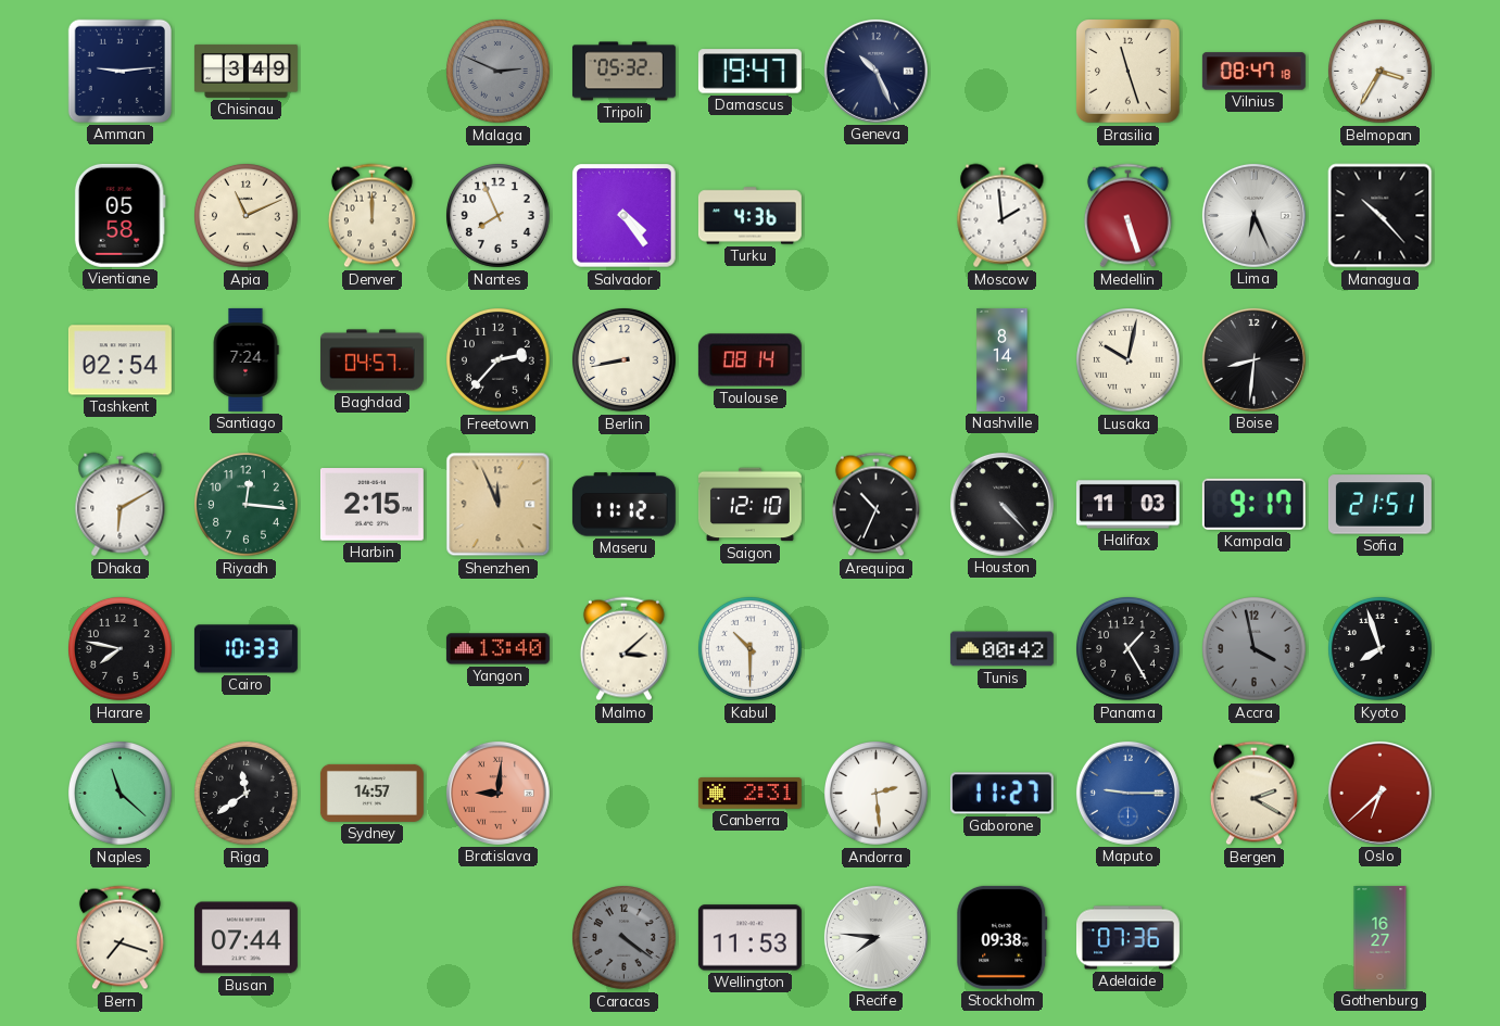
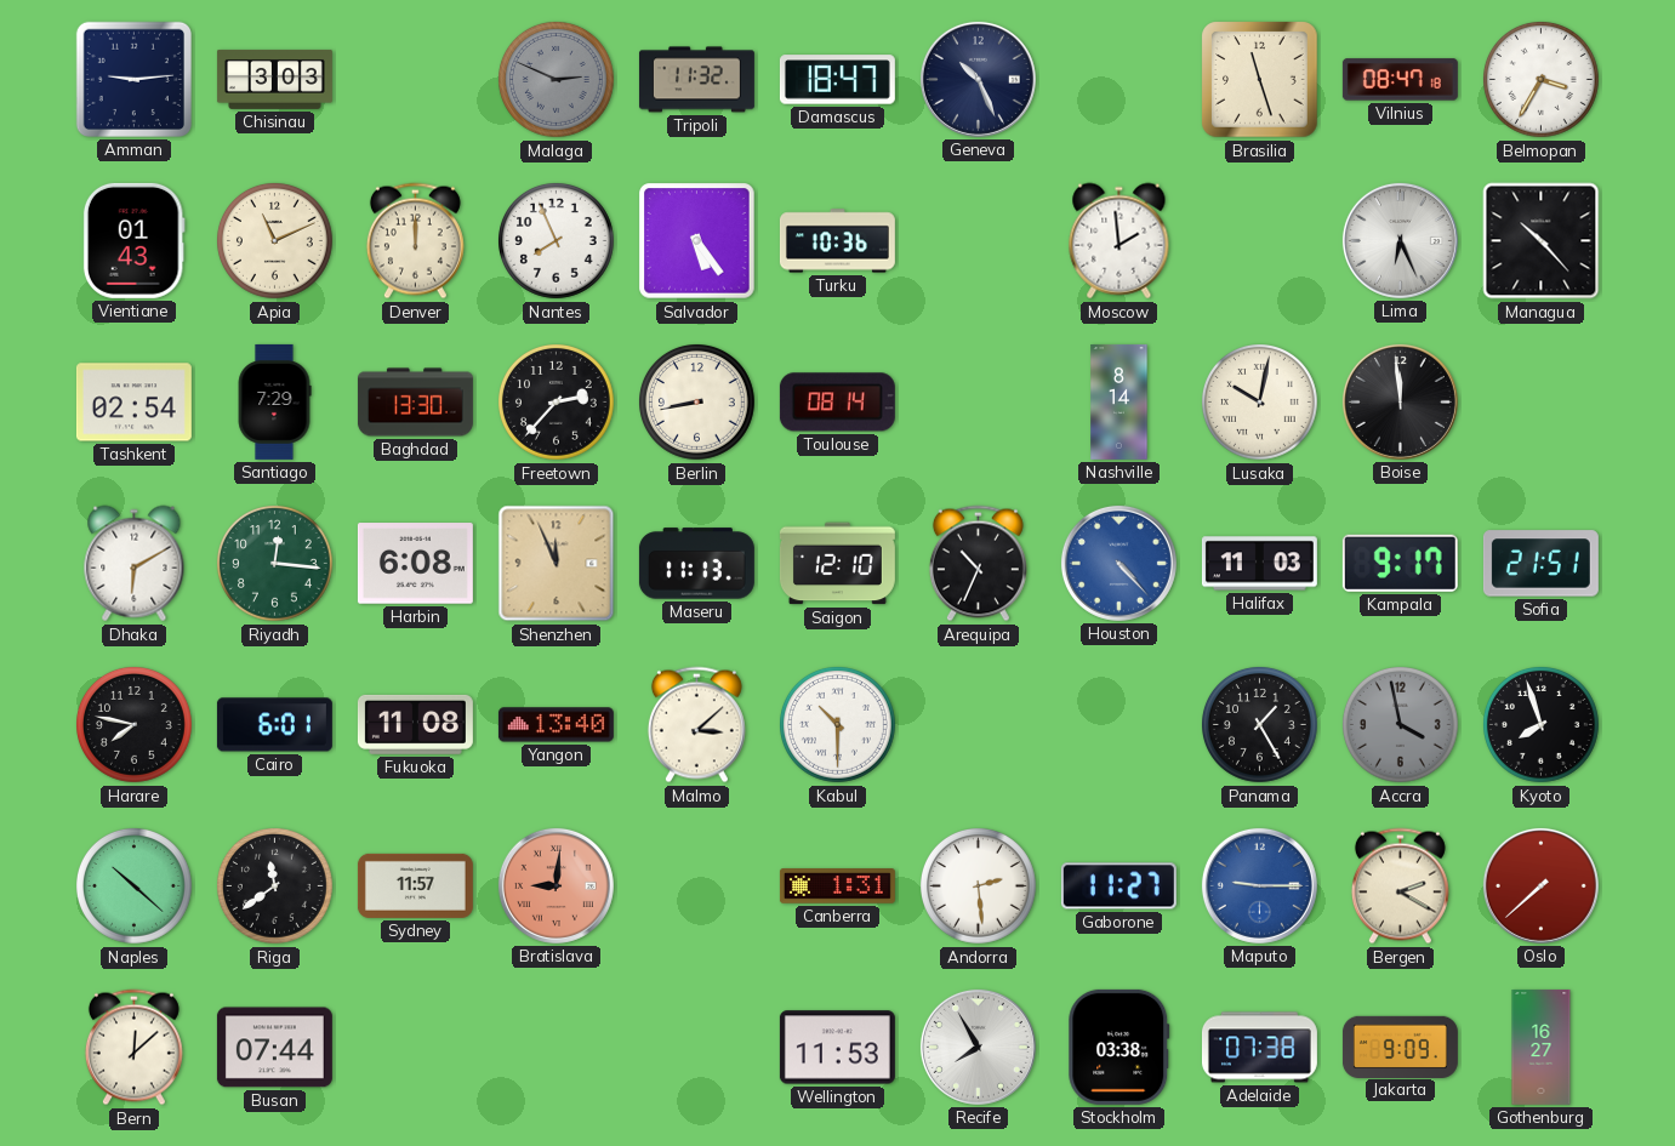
Chisinau: 3:49 -> 3:03
Tripoli: 05:32 -> 11:32
Damascus: 19:47 -> 18:47
Vientiane: 05:58 -> 01:43
Salvador: 4:24 -> 5:24
Turku: 4:36 -> 10:36
Medellin: 5:27 -> none
Santiago: 7:24 -> 7:29
Baghdad: 04:57 -> 13:30
Boise: 8:31 -> 11:59
Harbin: 2:15 -> 6:08
Maseru: 11:12 -> 11:13
Houston dial: black -> blue
Cairo: 10:33 -> 6:01
Fukuoka: none -> 11:08
Tunis: 00:42 -> none
Naples: 11:22 -> 10:22
Sydney: 14:57 -> 11:57
Canberra: 2:31 -> 1:31
Oslo: 6:38 -> 7:38
Bern: 7:18 -> 12:08
Caracas: 4:21 -> none
Recife: 7:46 -> 7:55
Stockholm: 09:38 -> 03:38
Adelaide: 07:36 -> 07:38
Jakarta: none -> 9:09
